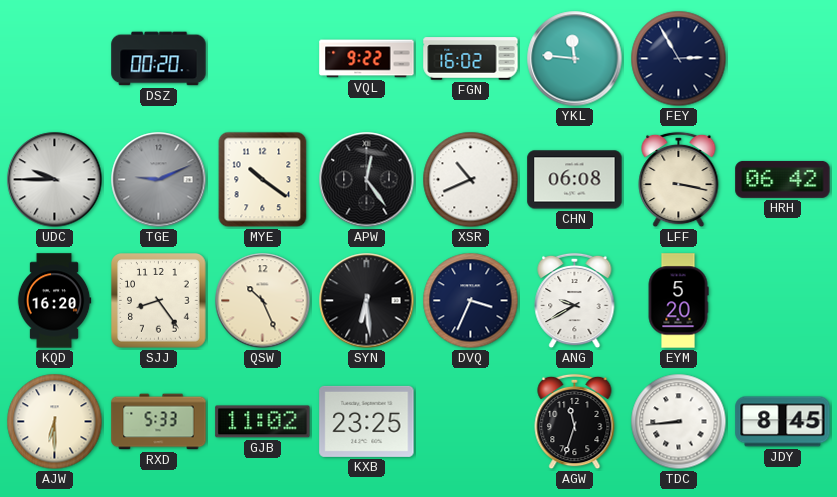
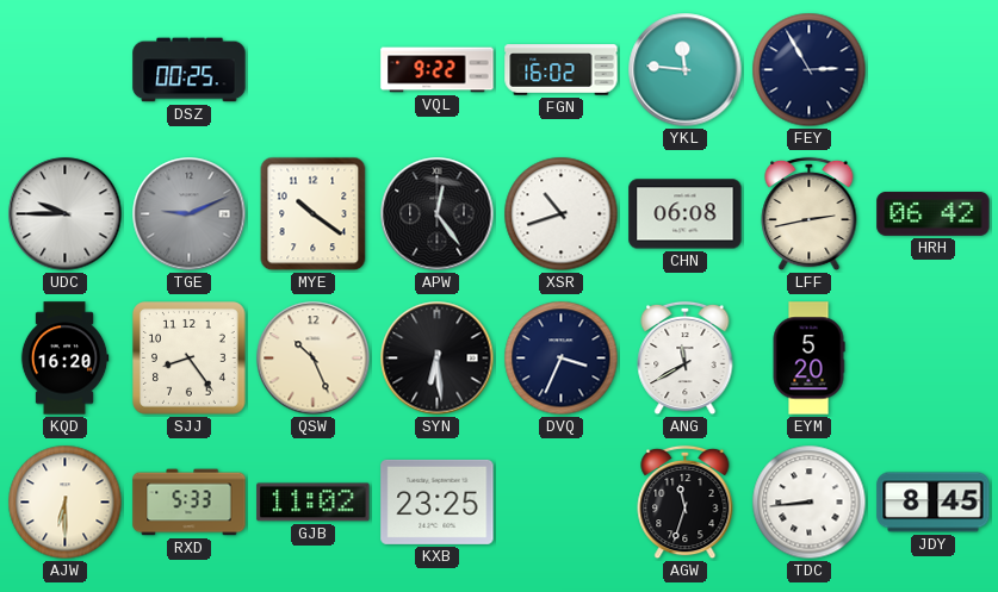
DSZ: 00:20 -> 00:25
XSR: 10:41 -> 10:42
LFF: 3:17 -> 2:43
ANG: 9:40 -> 11:40
